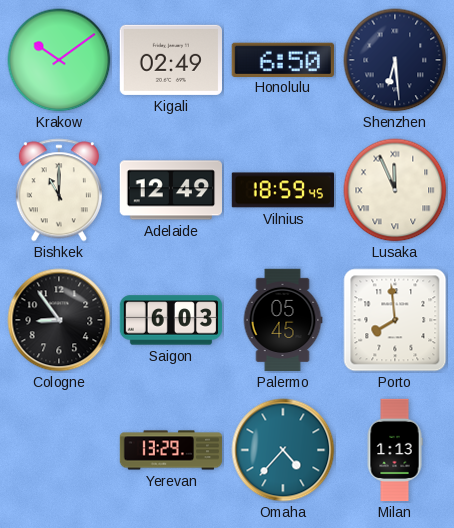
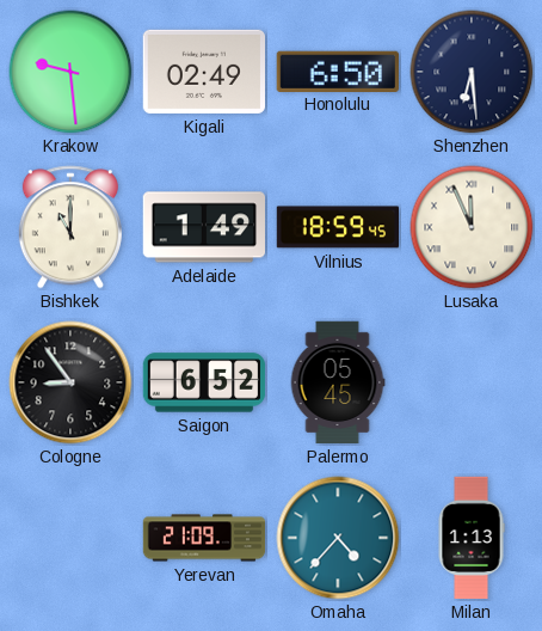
Krakow: 10:09 -> 9:29
Adelaide: 12:49 -> 1:49
Saigon: 6:03 -> 6:52
Porto: 7:59 -> none
Yerevan: 13:29 -> 21:09
